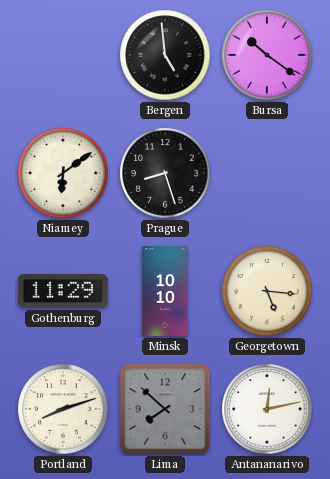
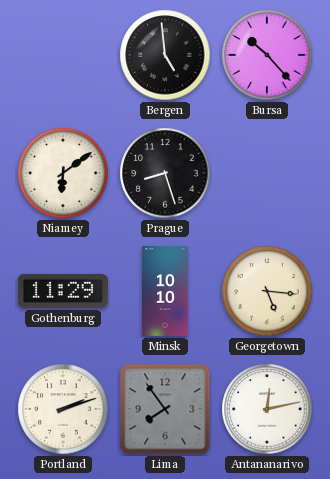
Bursa: 10:21 -> 10:23
Portland: 8:12 -> 2:12
Lima: 7:52 -> 7:54
